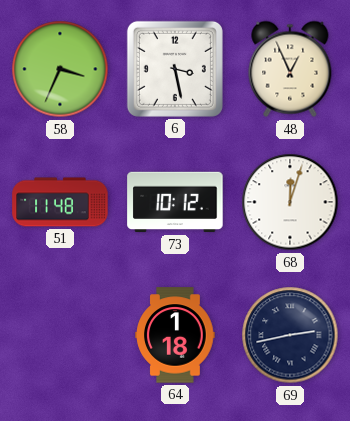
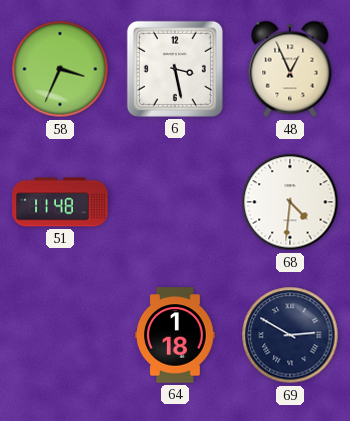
73: 10:12 -> none
68: 12:03 -> 4:31
69: 2:43 -> 2:50
